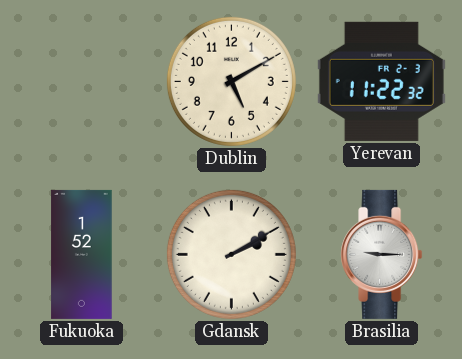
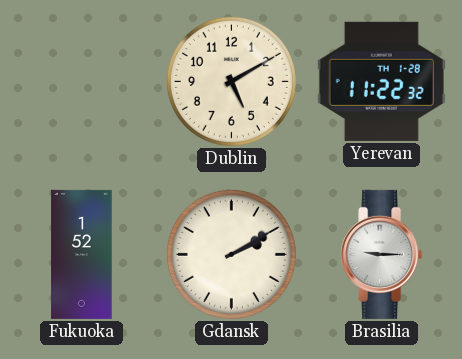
Yerevan date: FR 2-3 -> TH 1-28
